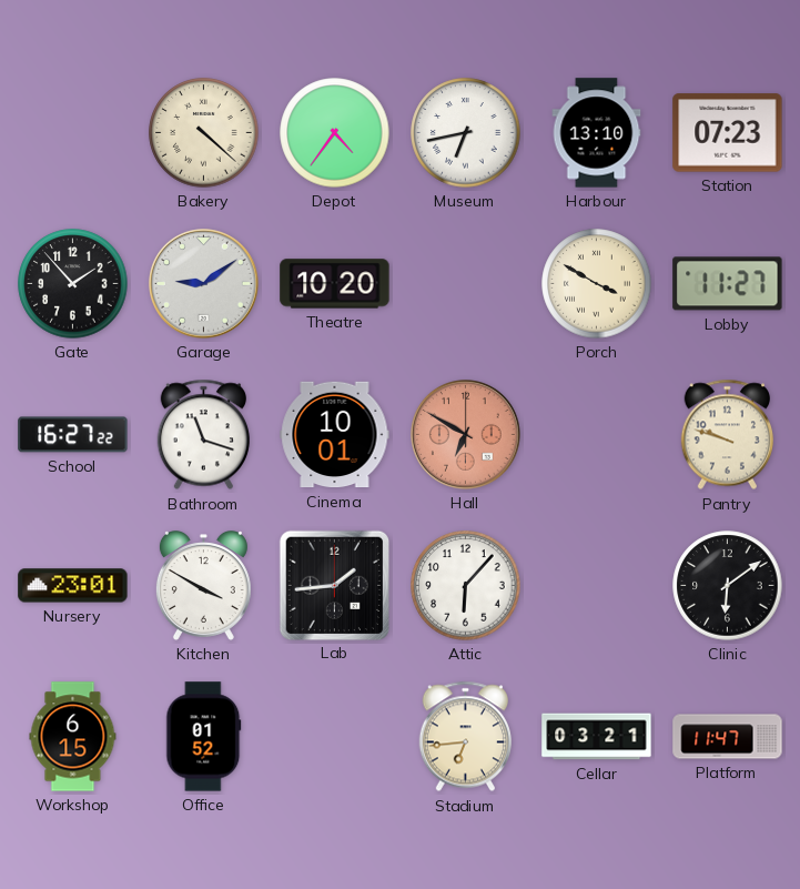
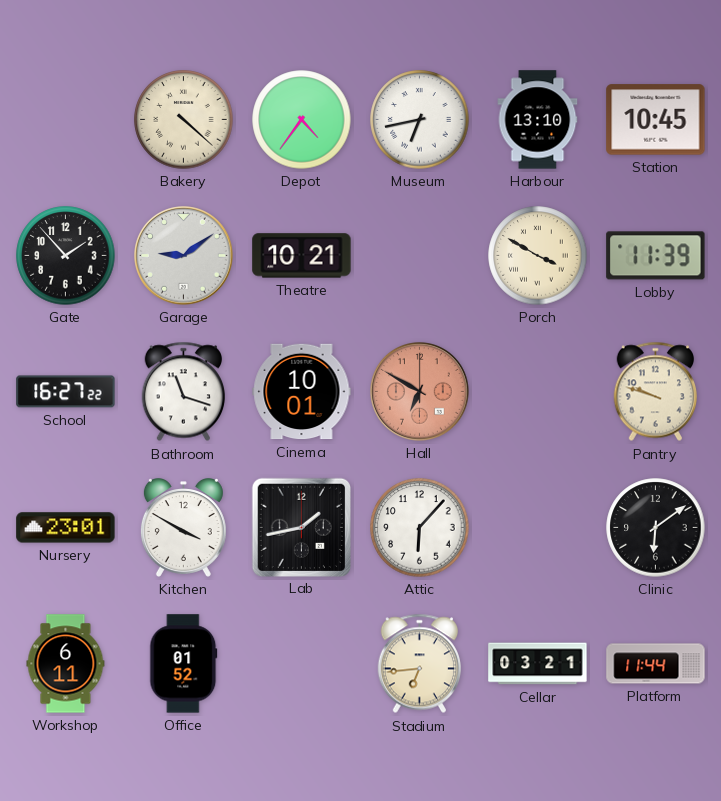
Station: 07:23 -> 10:45
Theatre: 10:20 -> 10:21
Lobby: 11:27 -> 11:39
Lab: 1:44 -> 1:43
Workshop: 6:15 -> 6:11
Platform: 11:47 -> 11:44
